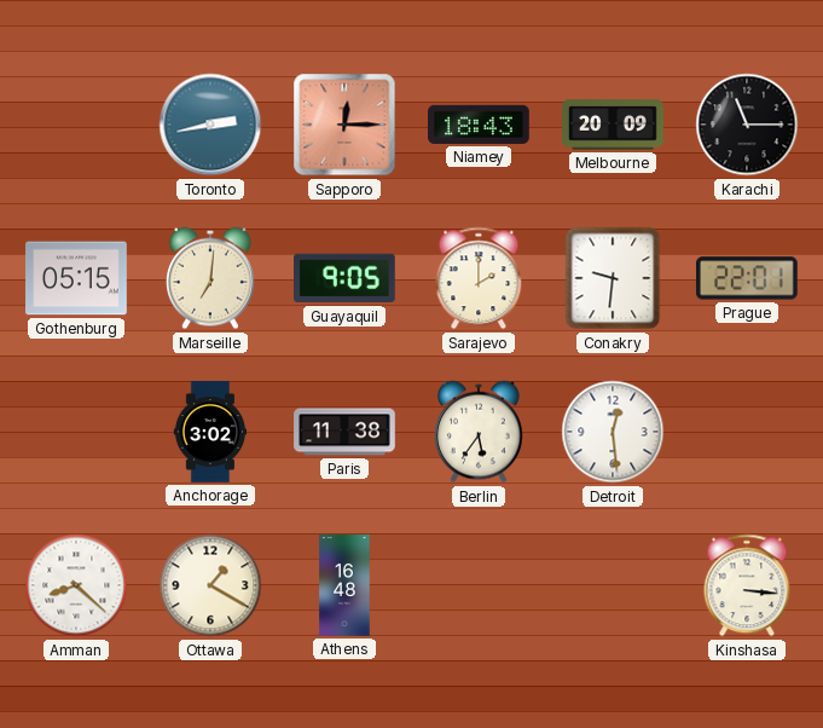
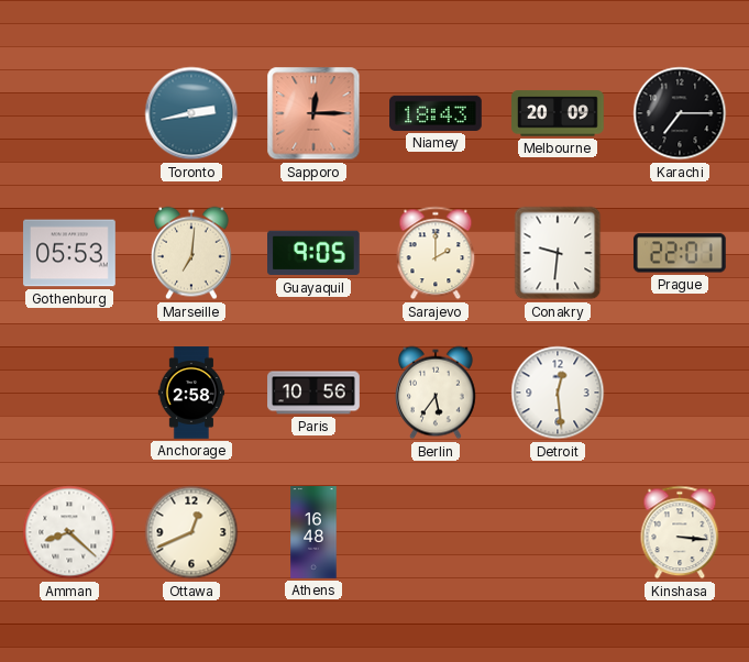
Karachi: 11:15 -> 7:15
Gothenburg: 05:15 -> 05:53
Anchorage: 3:02 -> 2:58
Paris: 11:38 -> 10:56
Ottawa: 1:20 -> 12:41
